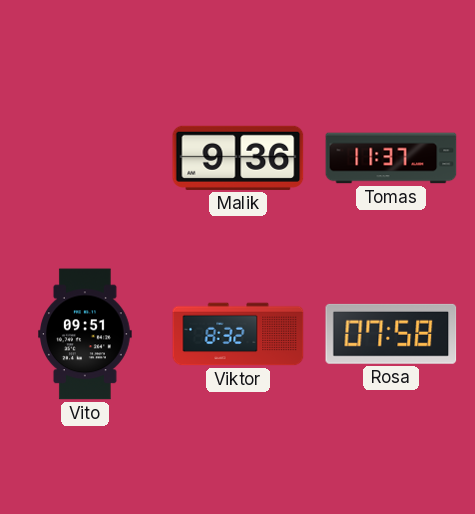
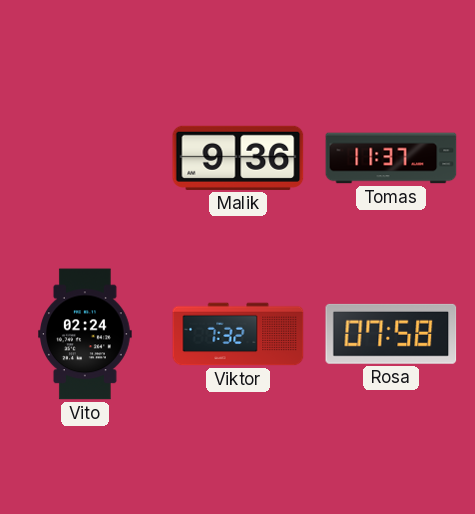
Vito: 09:51 -> 02:24
Viktor: 8:32 -> 7:32
